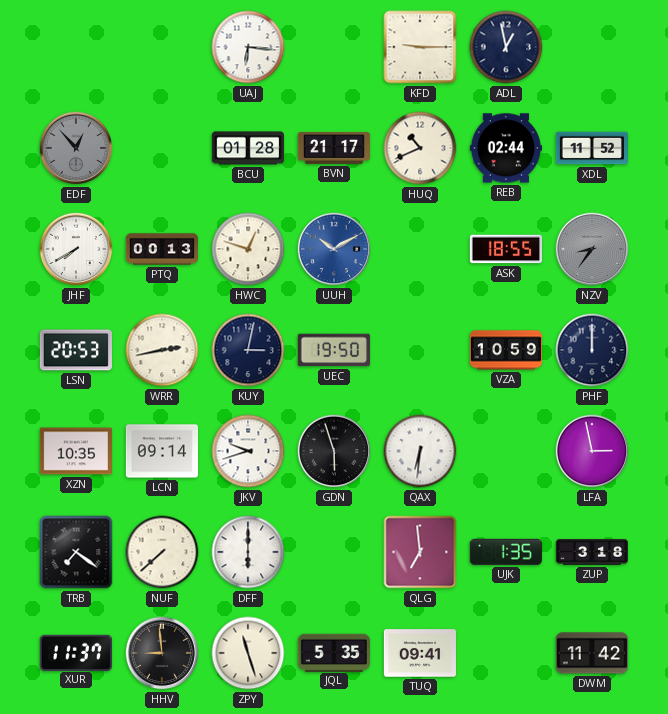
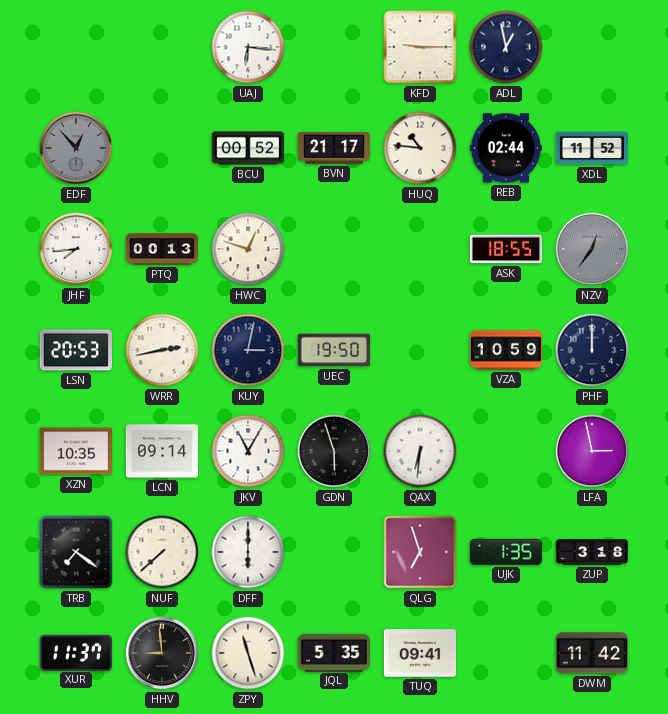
BCU: 01:28 -> 00:52
HUQ: 10:41 -> 10:46
JHF: 7:40 -> 7:44
UUH: 10:10 -> none
NZV: 8:36 -> 12:36
JKV: 9:42 -> 11:05
QLG: 6:59 -> 6:57
